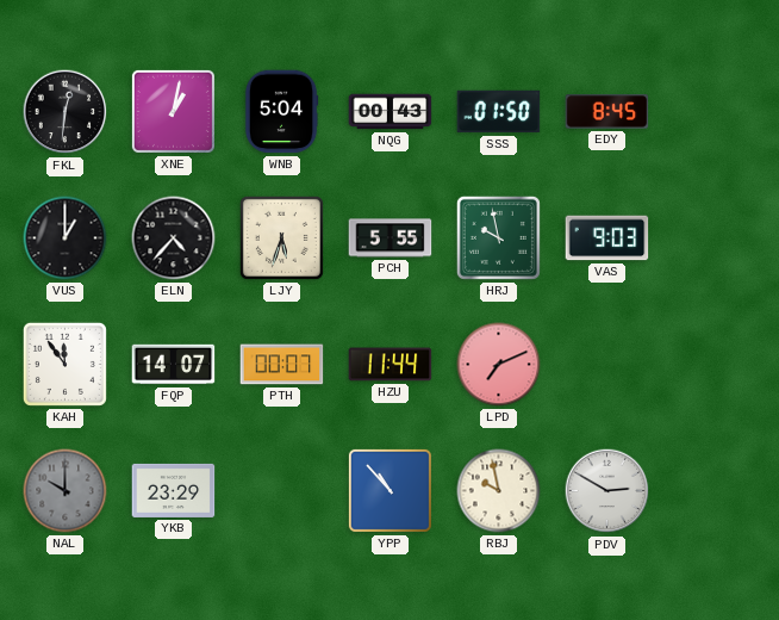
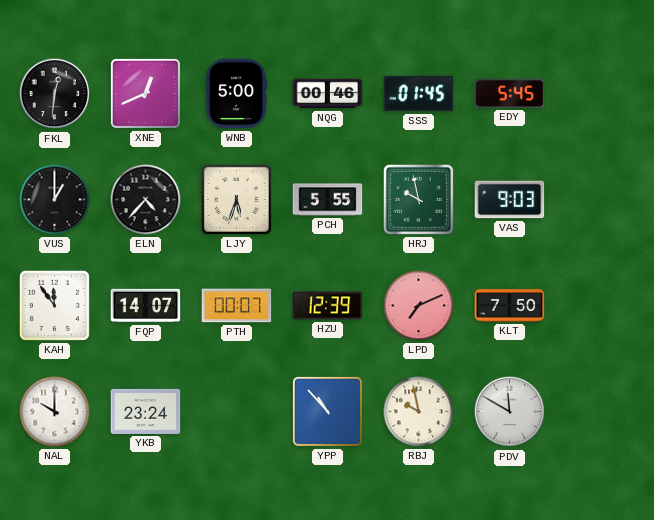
XNE: 1:02 -> 12:41
WNB: 5:04 -> 5:00
NQG: 00:43 -> 00:46
SSS: 01:50 -> 01:45
EDY: 8:45 -> 5:45
HZU: 11:44 -> 12:39
KLT: none -> 7:50
NAL dial: grey -> white
YKB: 23:29 -> 23:24
PDV: 2:50 -> 11:50
